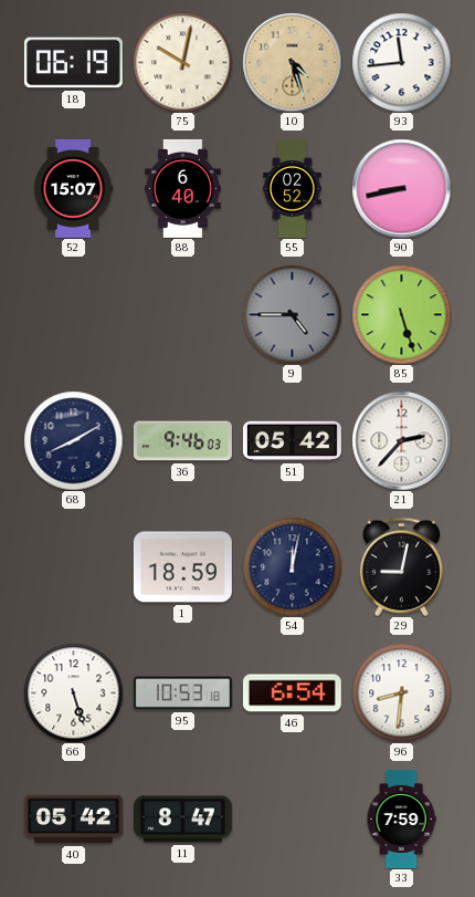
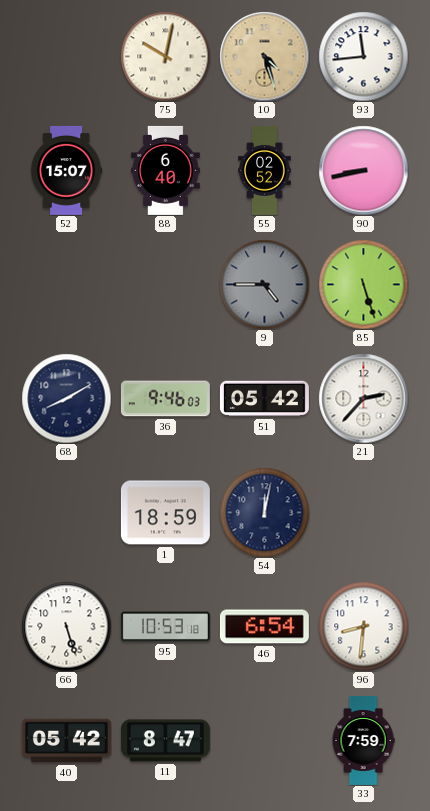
18: 06:19 -> none
29: 9:02 -> none
